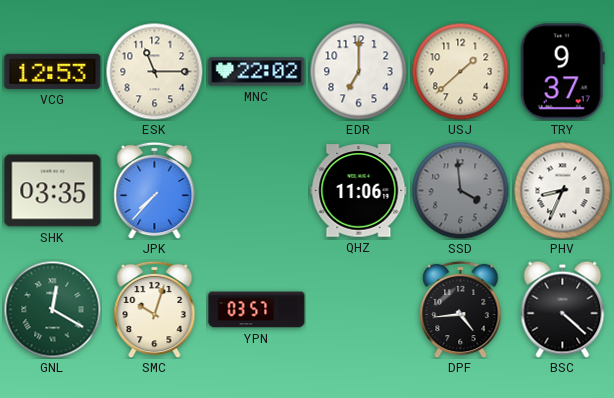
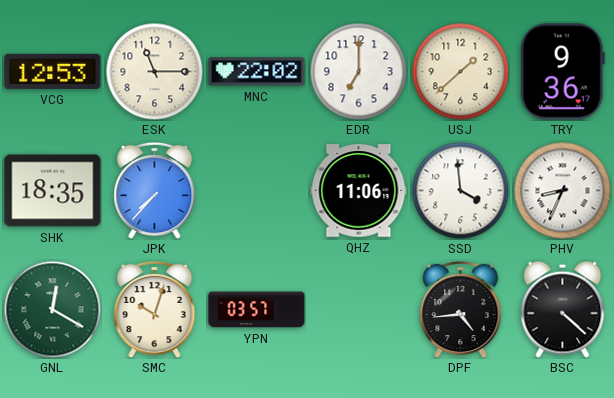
TRY: 9:37 -> 9:36
SHK: 03:35 -> 18:35
SSD dial: grey -> white
